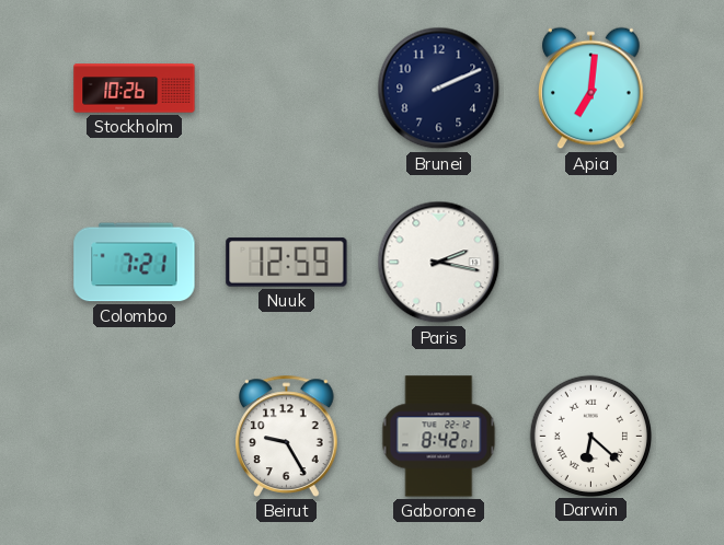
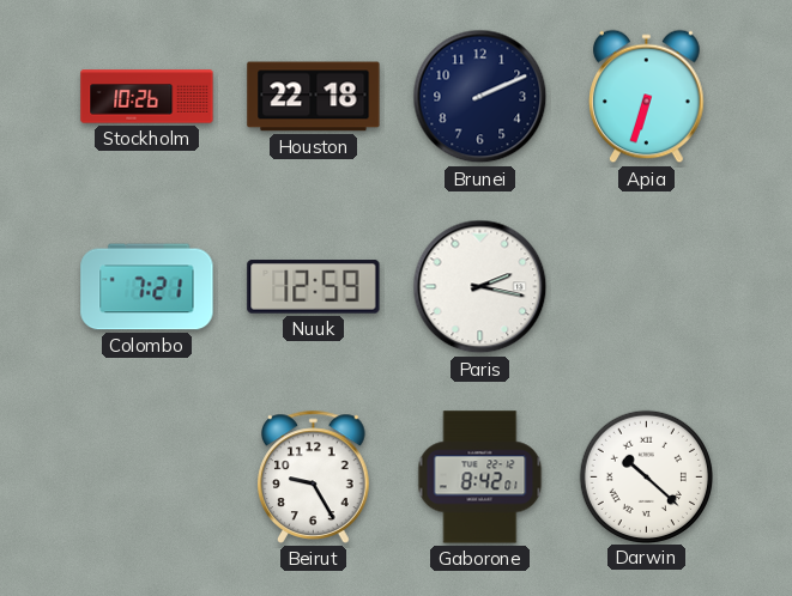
Houston: none -> 22:18
Apia: 7:01 -> 6:33
Darwin: 6:22 -> 10:22
